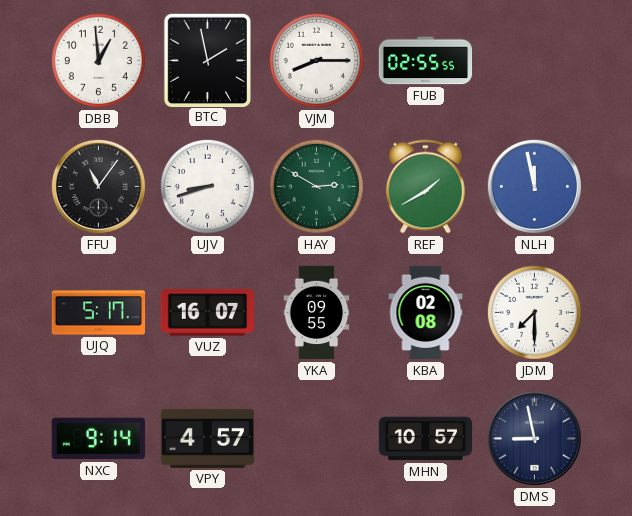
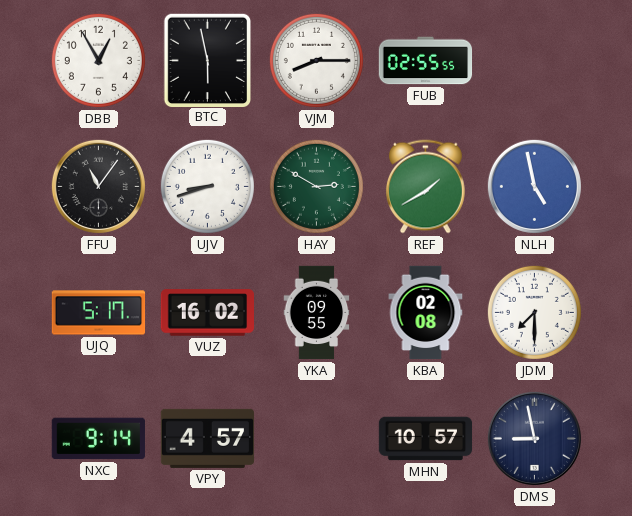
DBB: 12:59 -> 12:55
BTC: 1:58 -> 5:58
NLH: 11:58 -> 4:58
VUZ: 16:07 -> 16:02
